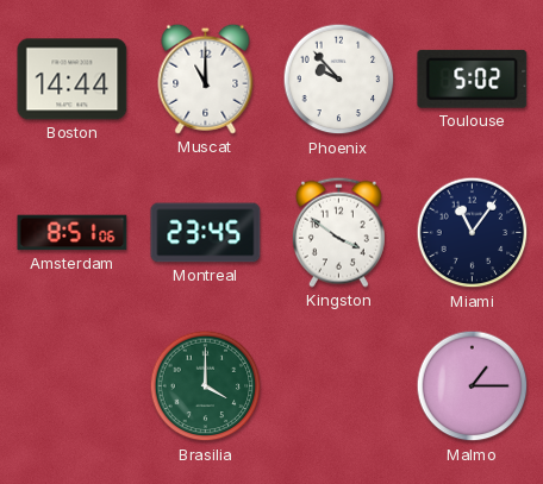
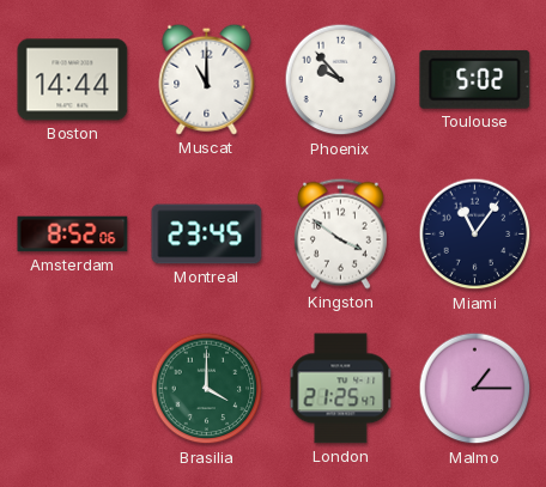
Amsterdam: 8:51 -> 8:52
London: none -> 21:25
